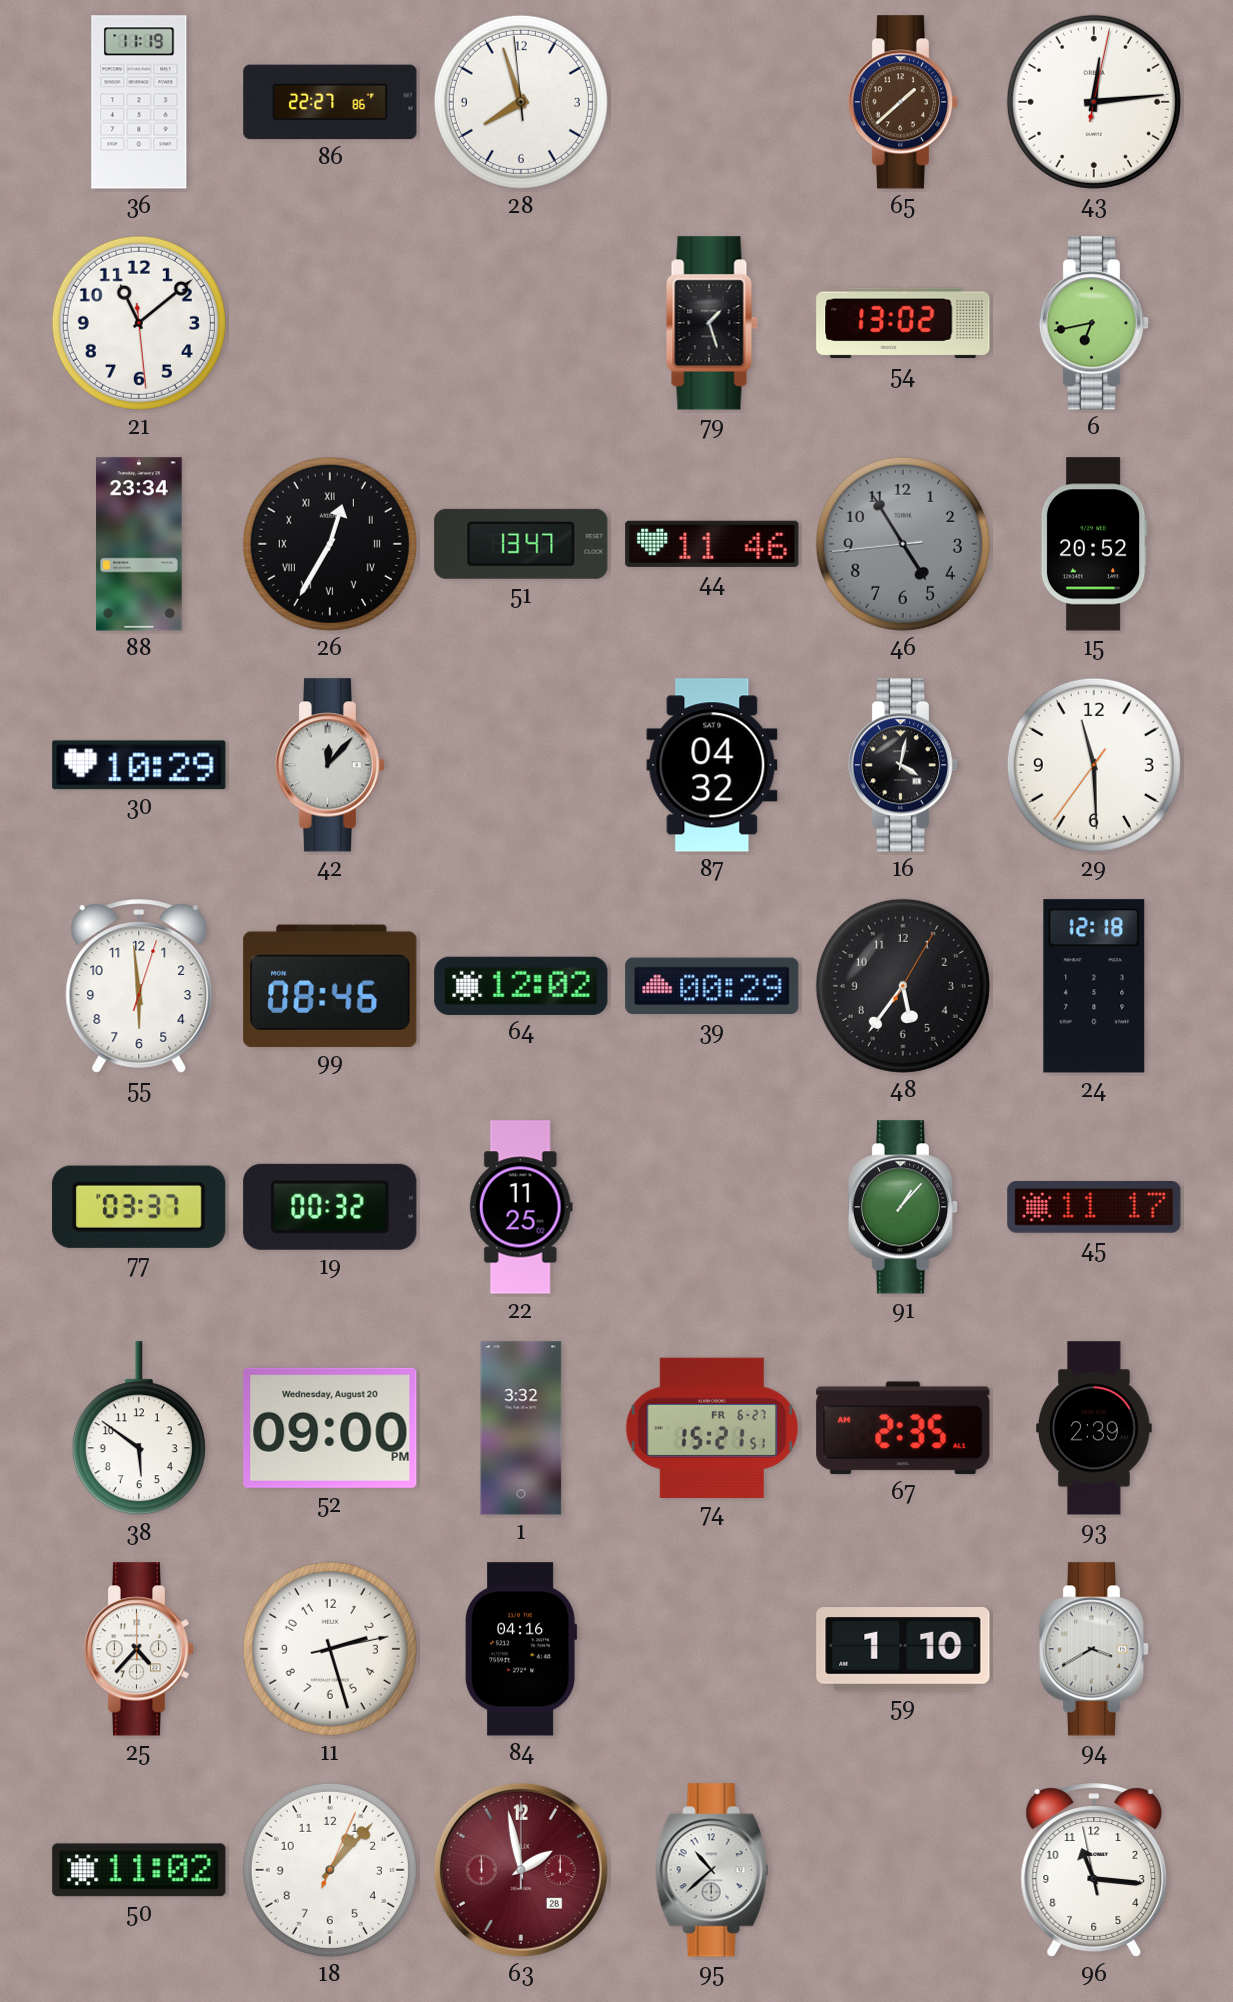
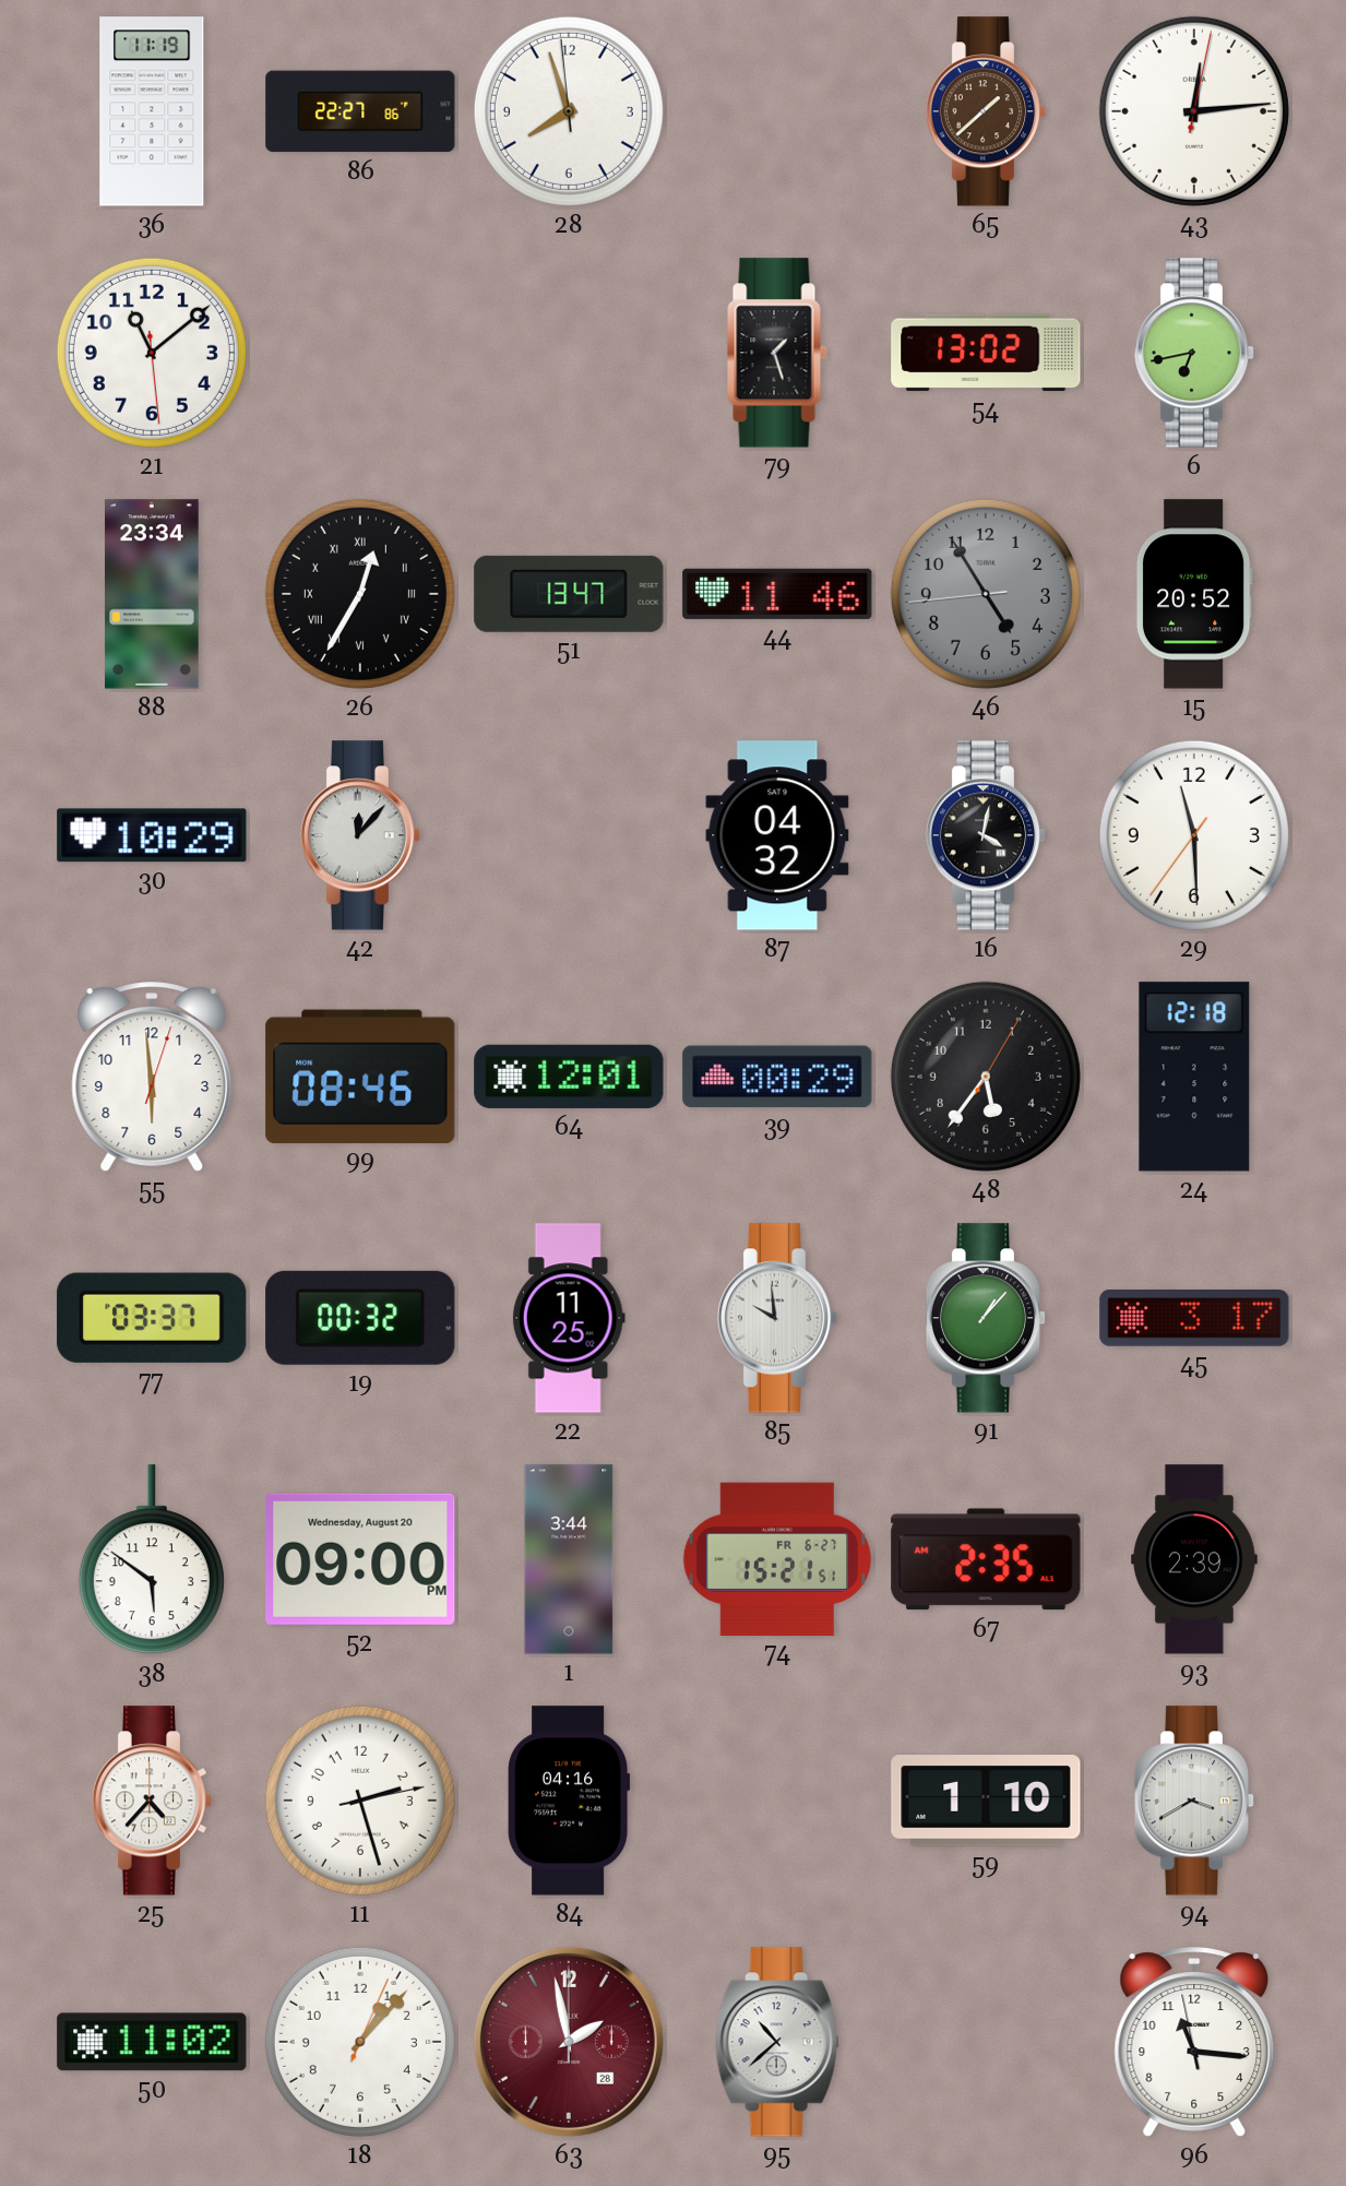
64: 12:02 -> 12:01
85: none -> 9:59
45: 11:17 -> 3:17
1: 3:32 -> 3:44
